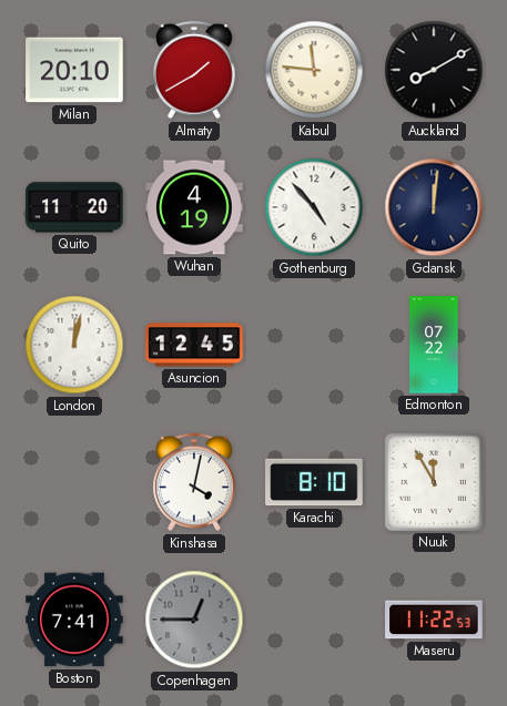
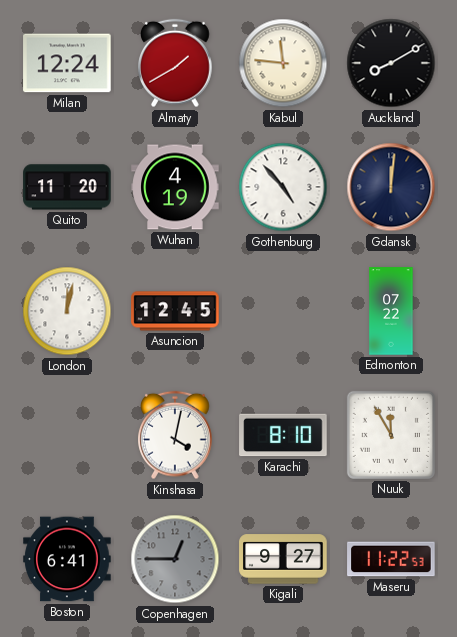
Milan: 20:10 -> 12:24
Boston: 7:41 -> 6:41
Kigali: none -> 9:27
